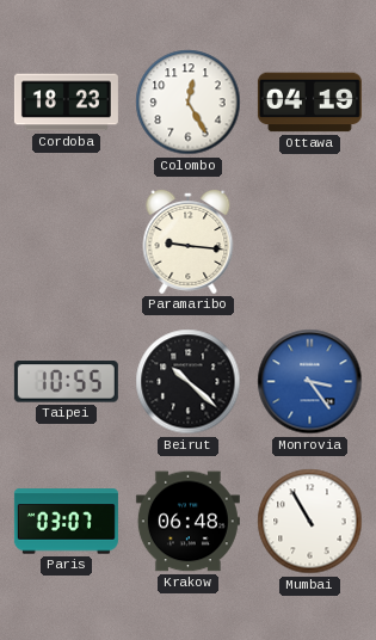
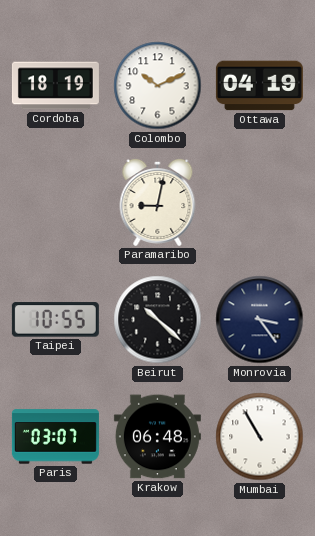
Cordoba: 18:23 -> 18:19
Colombo: 12:25 -> 10:11
Paramaribo: 9:16 -> 9:02
Monrovia dial: blue -> navy
